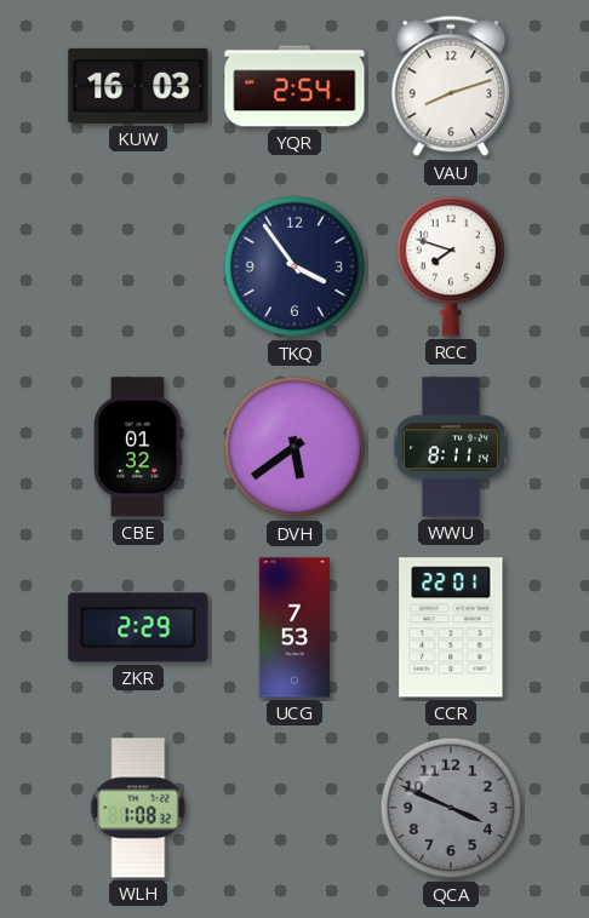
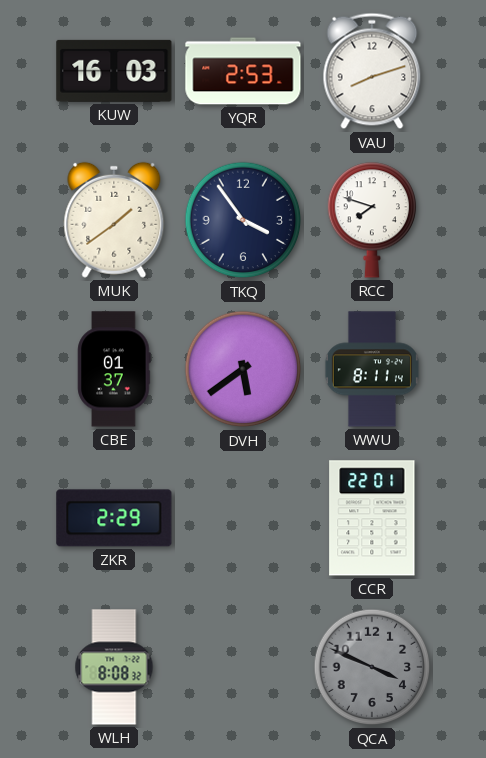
YQR: 2:54 -> 2:53
MUK: none -> 1:39
CBE: 01:32 -> 01:37
UCG: 7:53 -> none
WLH: 1:08 -> 8:08
